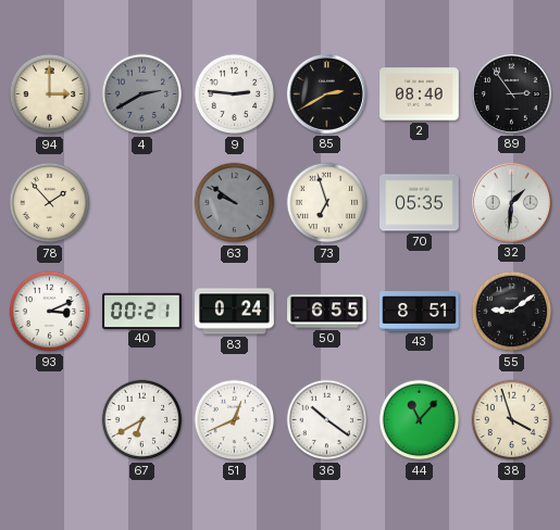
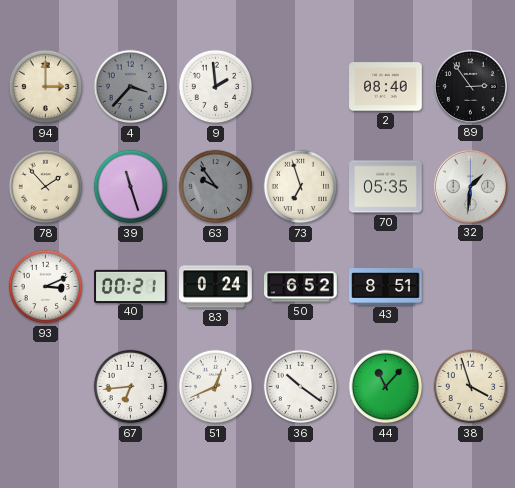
4: 2:40 -> 3:37
9: 2:46 -> 1:59
85: 2:40 -> none
39: none -> 11:27
63: 9:51 -> 9:54
50: 6:55 -> 6:52
55: 9:09 -> none
67: 6:40 -> 6:44
